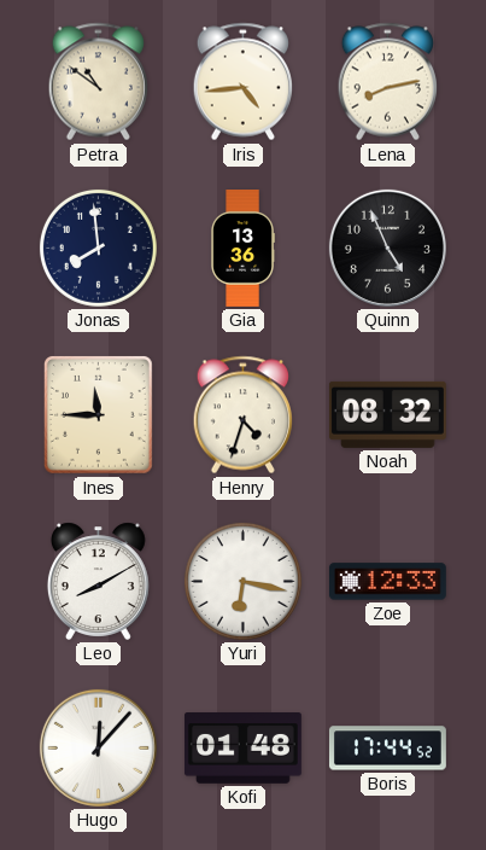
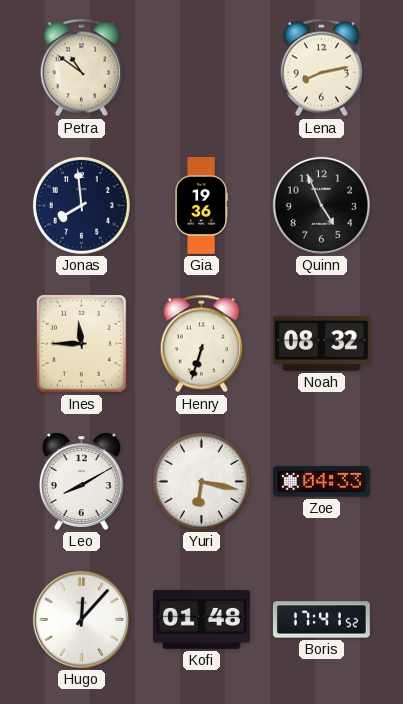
Iris: 4:44 -> none
Gia: 13:36 -> 19:36
Henry: 4:33 -> 6:33
Zoe: 12:33 -> 04:33
Boris: 17:44 -> 17:41
